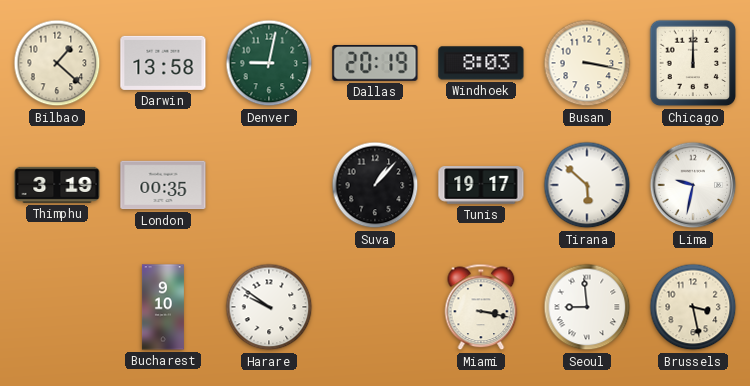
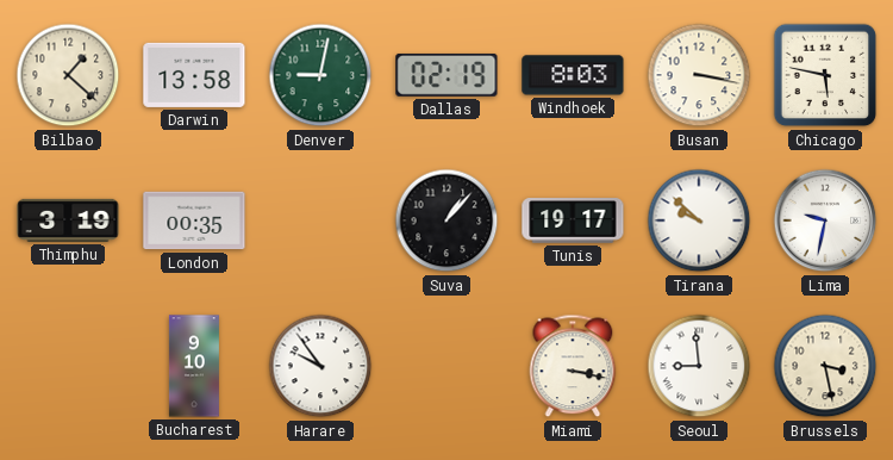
Dallas: 20:19 -> 02:19
Chicago: 12:00 -> 5:47
Tirana: 5:52 -> 9:52
Harare: 9:51 -> 9:54
